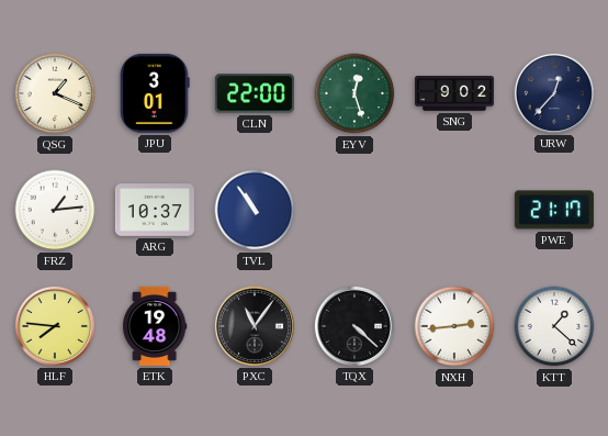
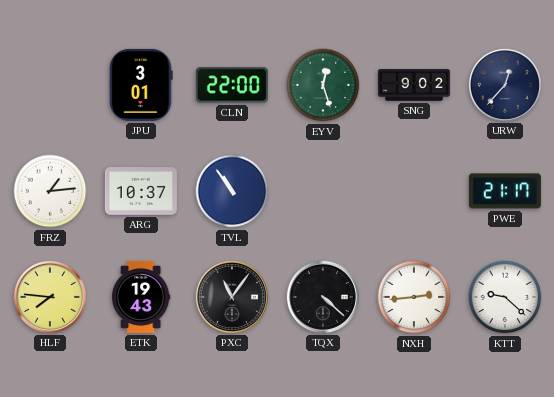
QSG: 1:19 -> none
ETK: 19:48 -> 19:43
KTT: 1:22 -> 9:22
